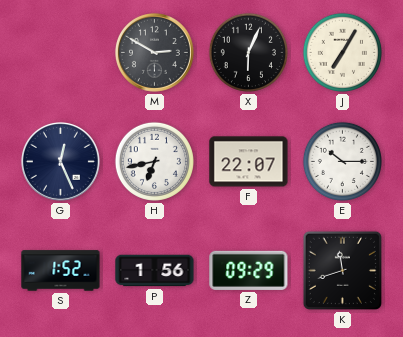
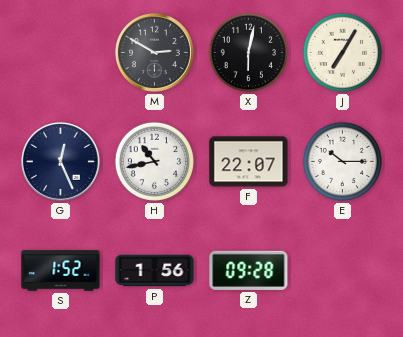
X: 6:04 -> 6:02
H: 6:43 -> 10:43
Z: 09:29 -> 09:28
K: 11:42 -> none
